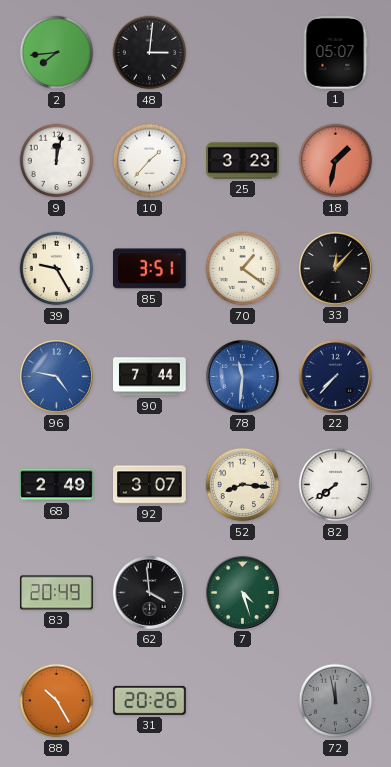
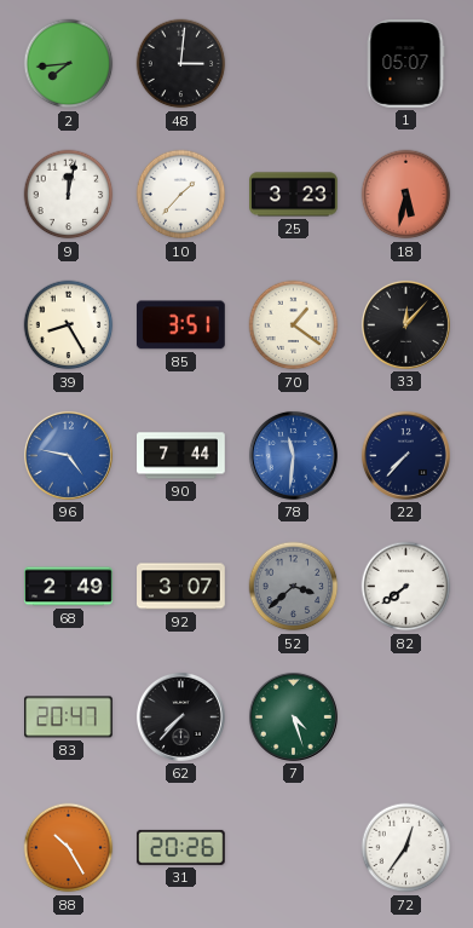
18: 1:32 -> 5:32
39: 9:25 -> 8:25
52: 8:16 -> 3:38
52 dial: cream -> grey
83: 20:49 -> 20:47
62: 3:59 -> 7:37
72: 11:58 -> 12:36
72 dial: grey -> white
